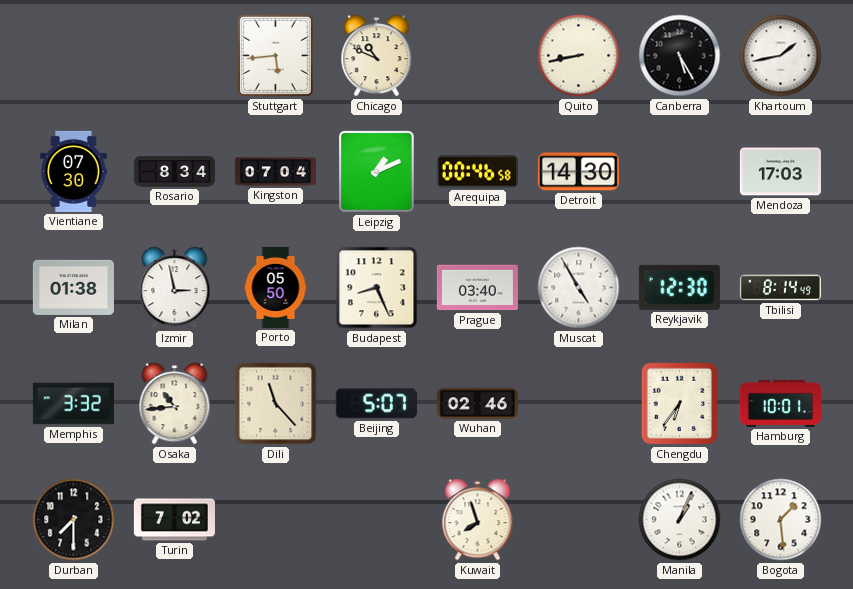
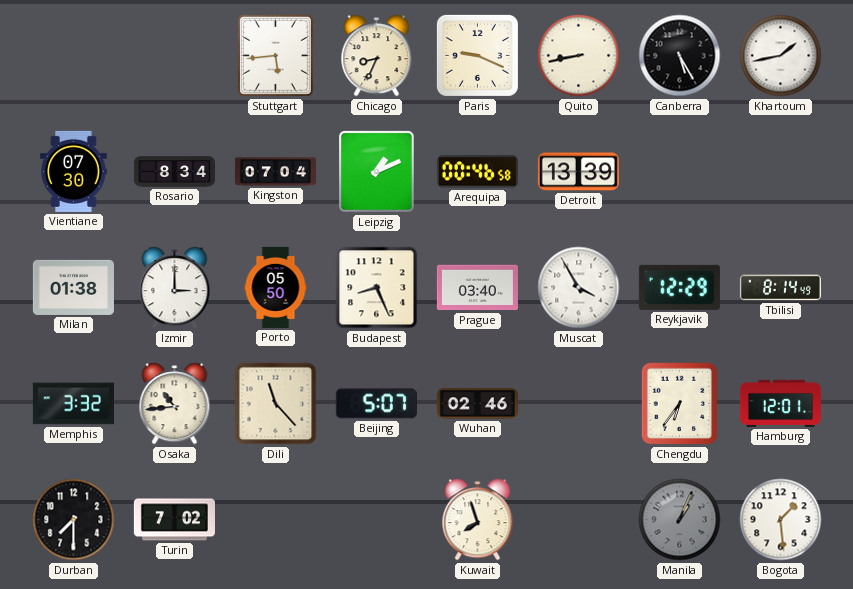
Chicago: 10:49 -> 8:34
Paris: none -> 9:19
Detroit: 14:30 -> 13:39
Mendoza: 17:03 -> none
Izmir: 2:58 -> 3:00
Muscat: 4:55 -> 3:55
Reykjavik: 12:30 -> 12:29
Hamburg: 10:01 -> 12:01
Manila dial: white -> grey
